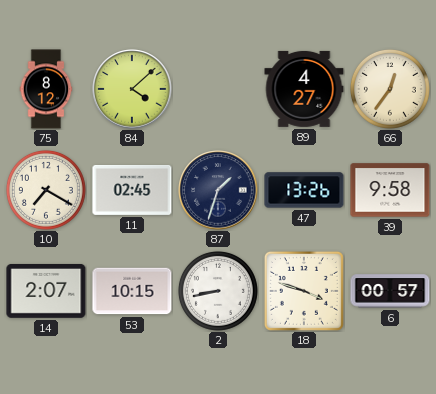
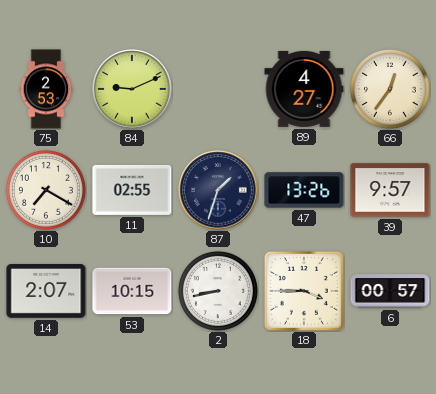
75: 8:12 -> 2:53
84: 4:08 -> 9:11
11: 02:45 -> 02:55
39: 9:58 -> 9:57
18: 3:48 -> 3:45
